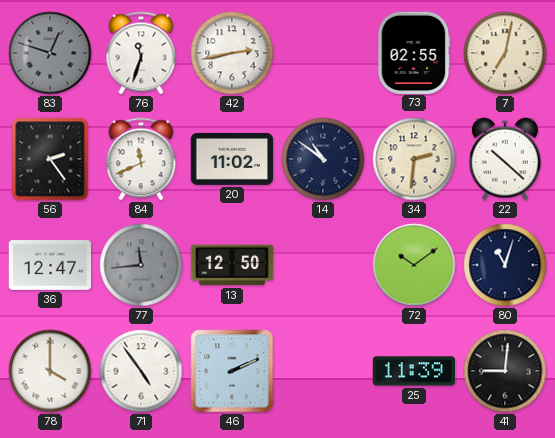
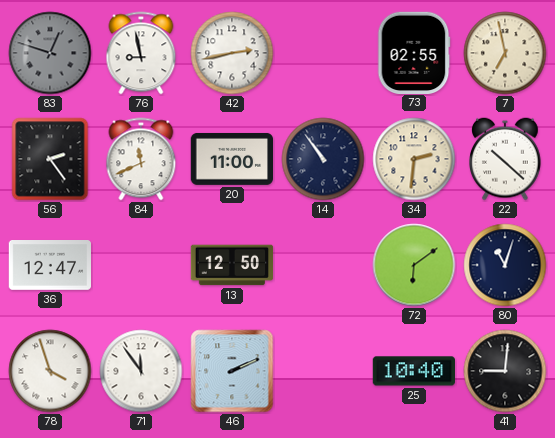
76: 11:33 -> 8:58
7: 7:02 -> 6:58
20: 11:02 -> 11:00
14: 10:51 -> 10:54
77: 11:44 -> none
72: 10:09 -> 6:09
78: 4:00 -> 3:57
71: 4:54 -> 11:54
25: 11:39 -> 10:40
